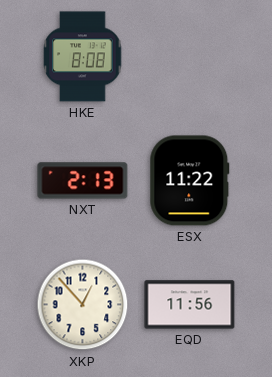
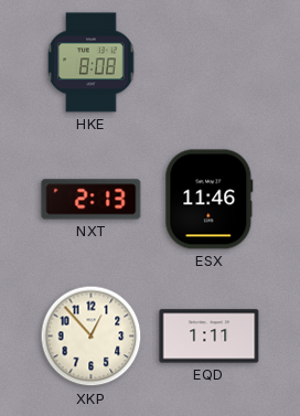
ESX: 11:22 -> 11:46
EQD: 11:56 -> 1:11
